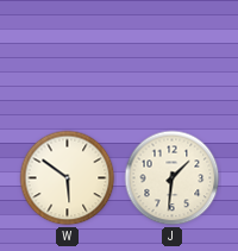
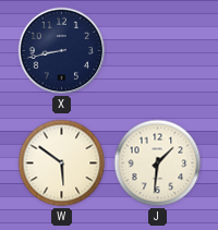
X: none -> 8:43
